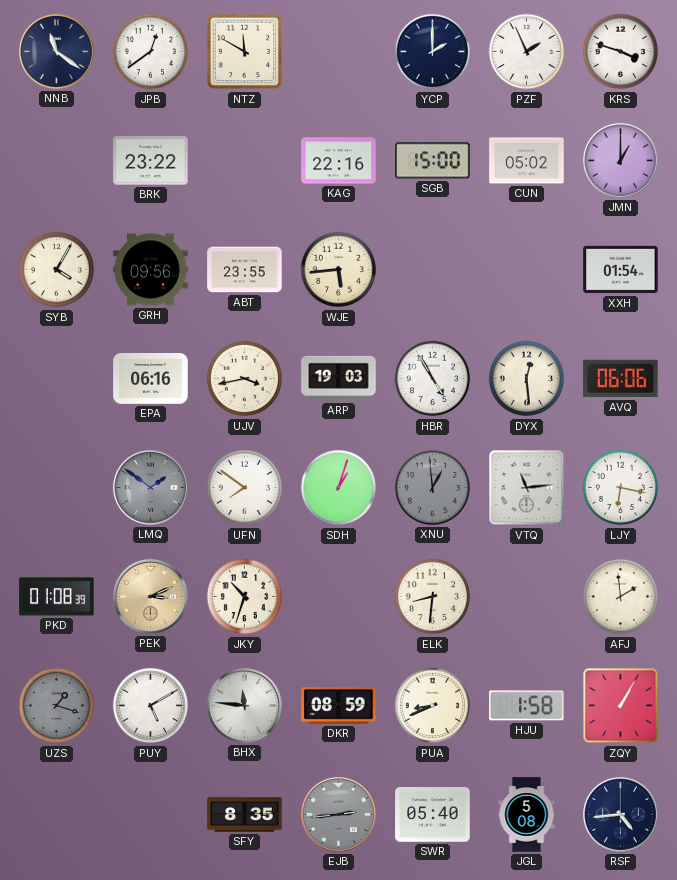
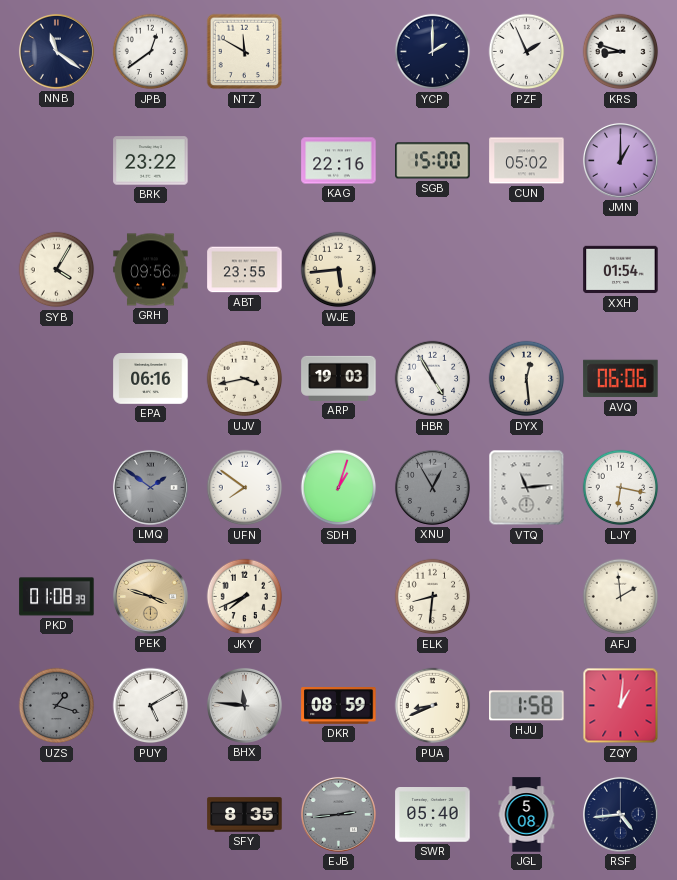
KRS: 3:48 -> 8:48
XNU: 12:59 -> 12:55
PEK: 3:11 -> 3:48
JKY: 10:33 -> 7:41
ZQY: 1:05 -> 1:01
